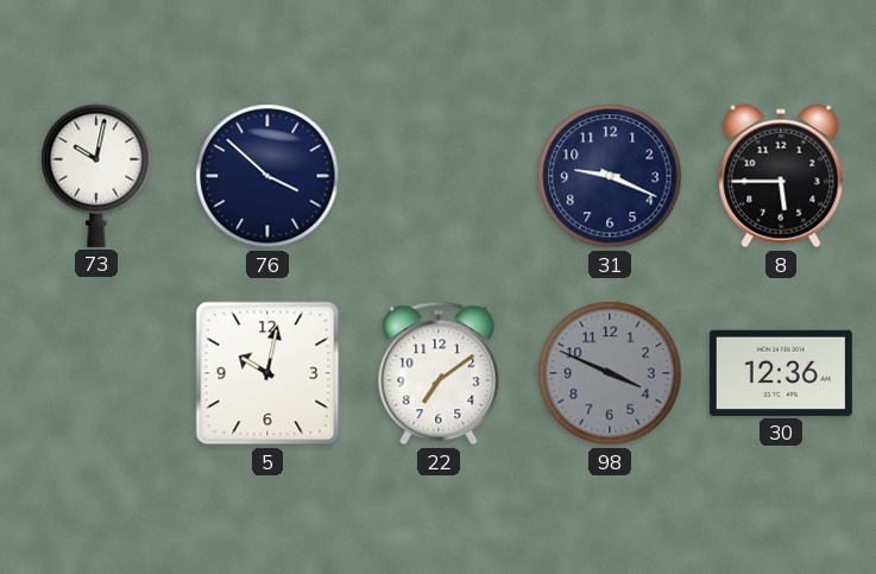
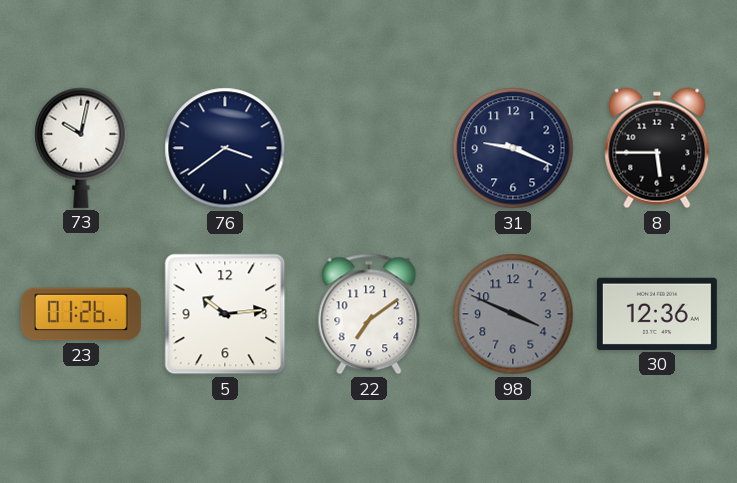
76: 3:52 -> 3:39
23: none -> 01:26
5: 10:02 -> 10:14
